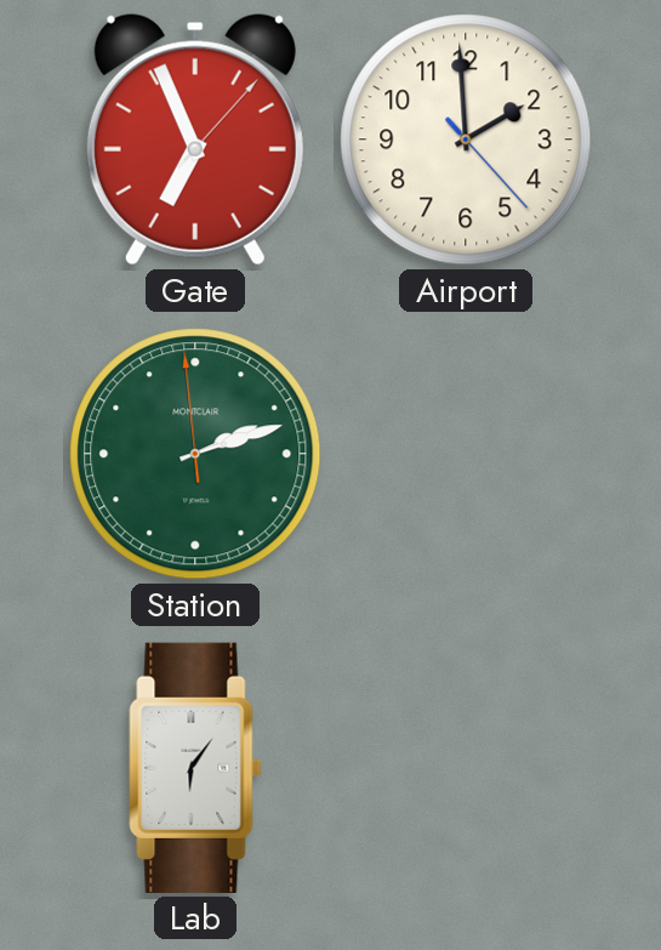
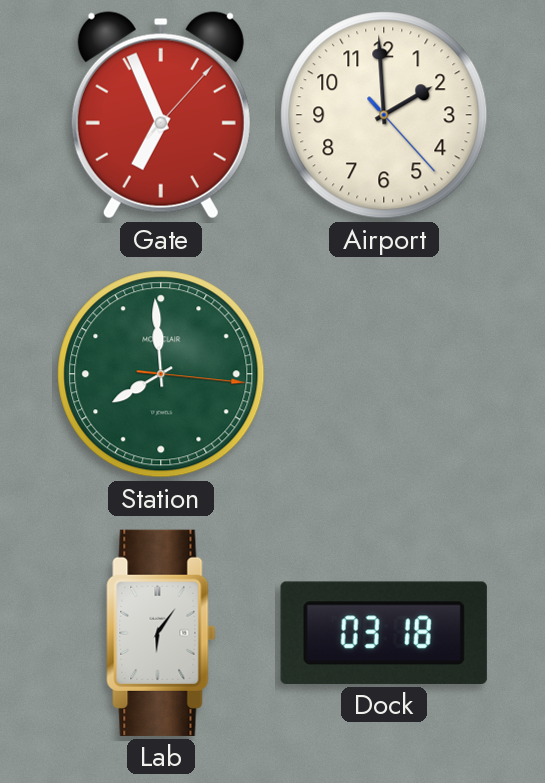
Station: 2:11 -> 7:59
Dock: none -> 03:18
